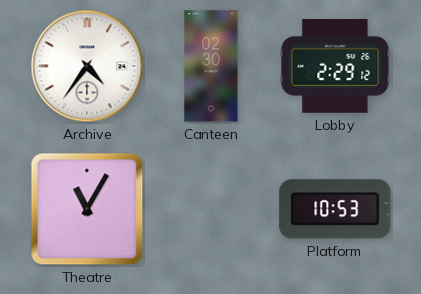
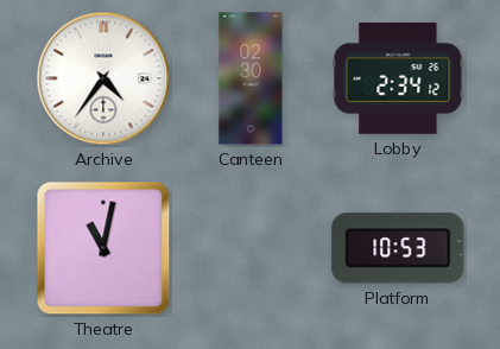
Lobby: 2:29 -> 2:34
Theatre: 11:05 -> 11:02
